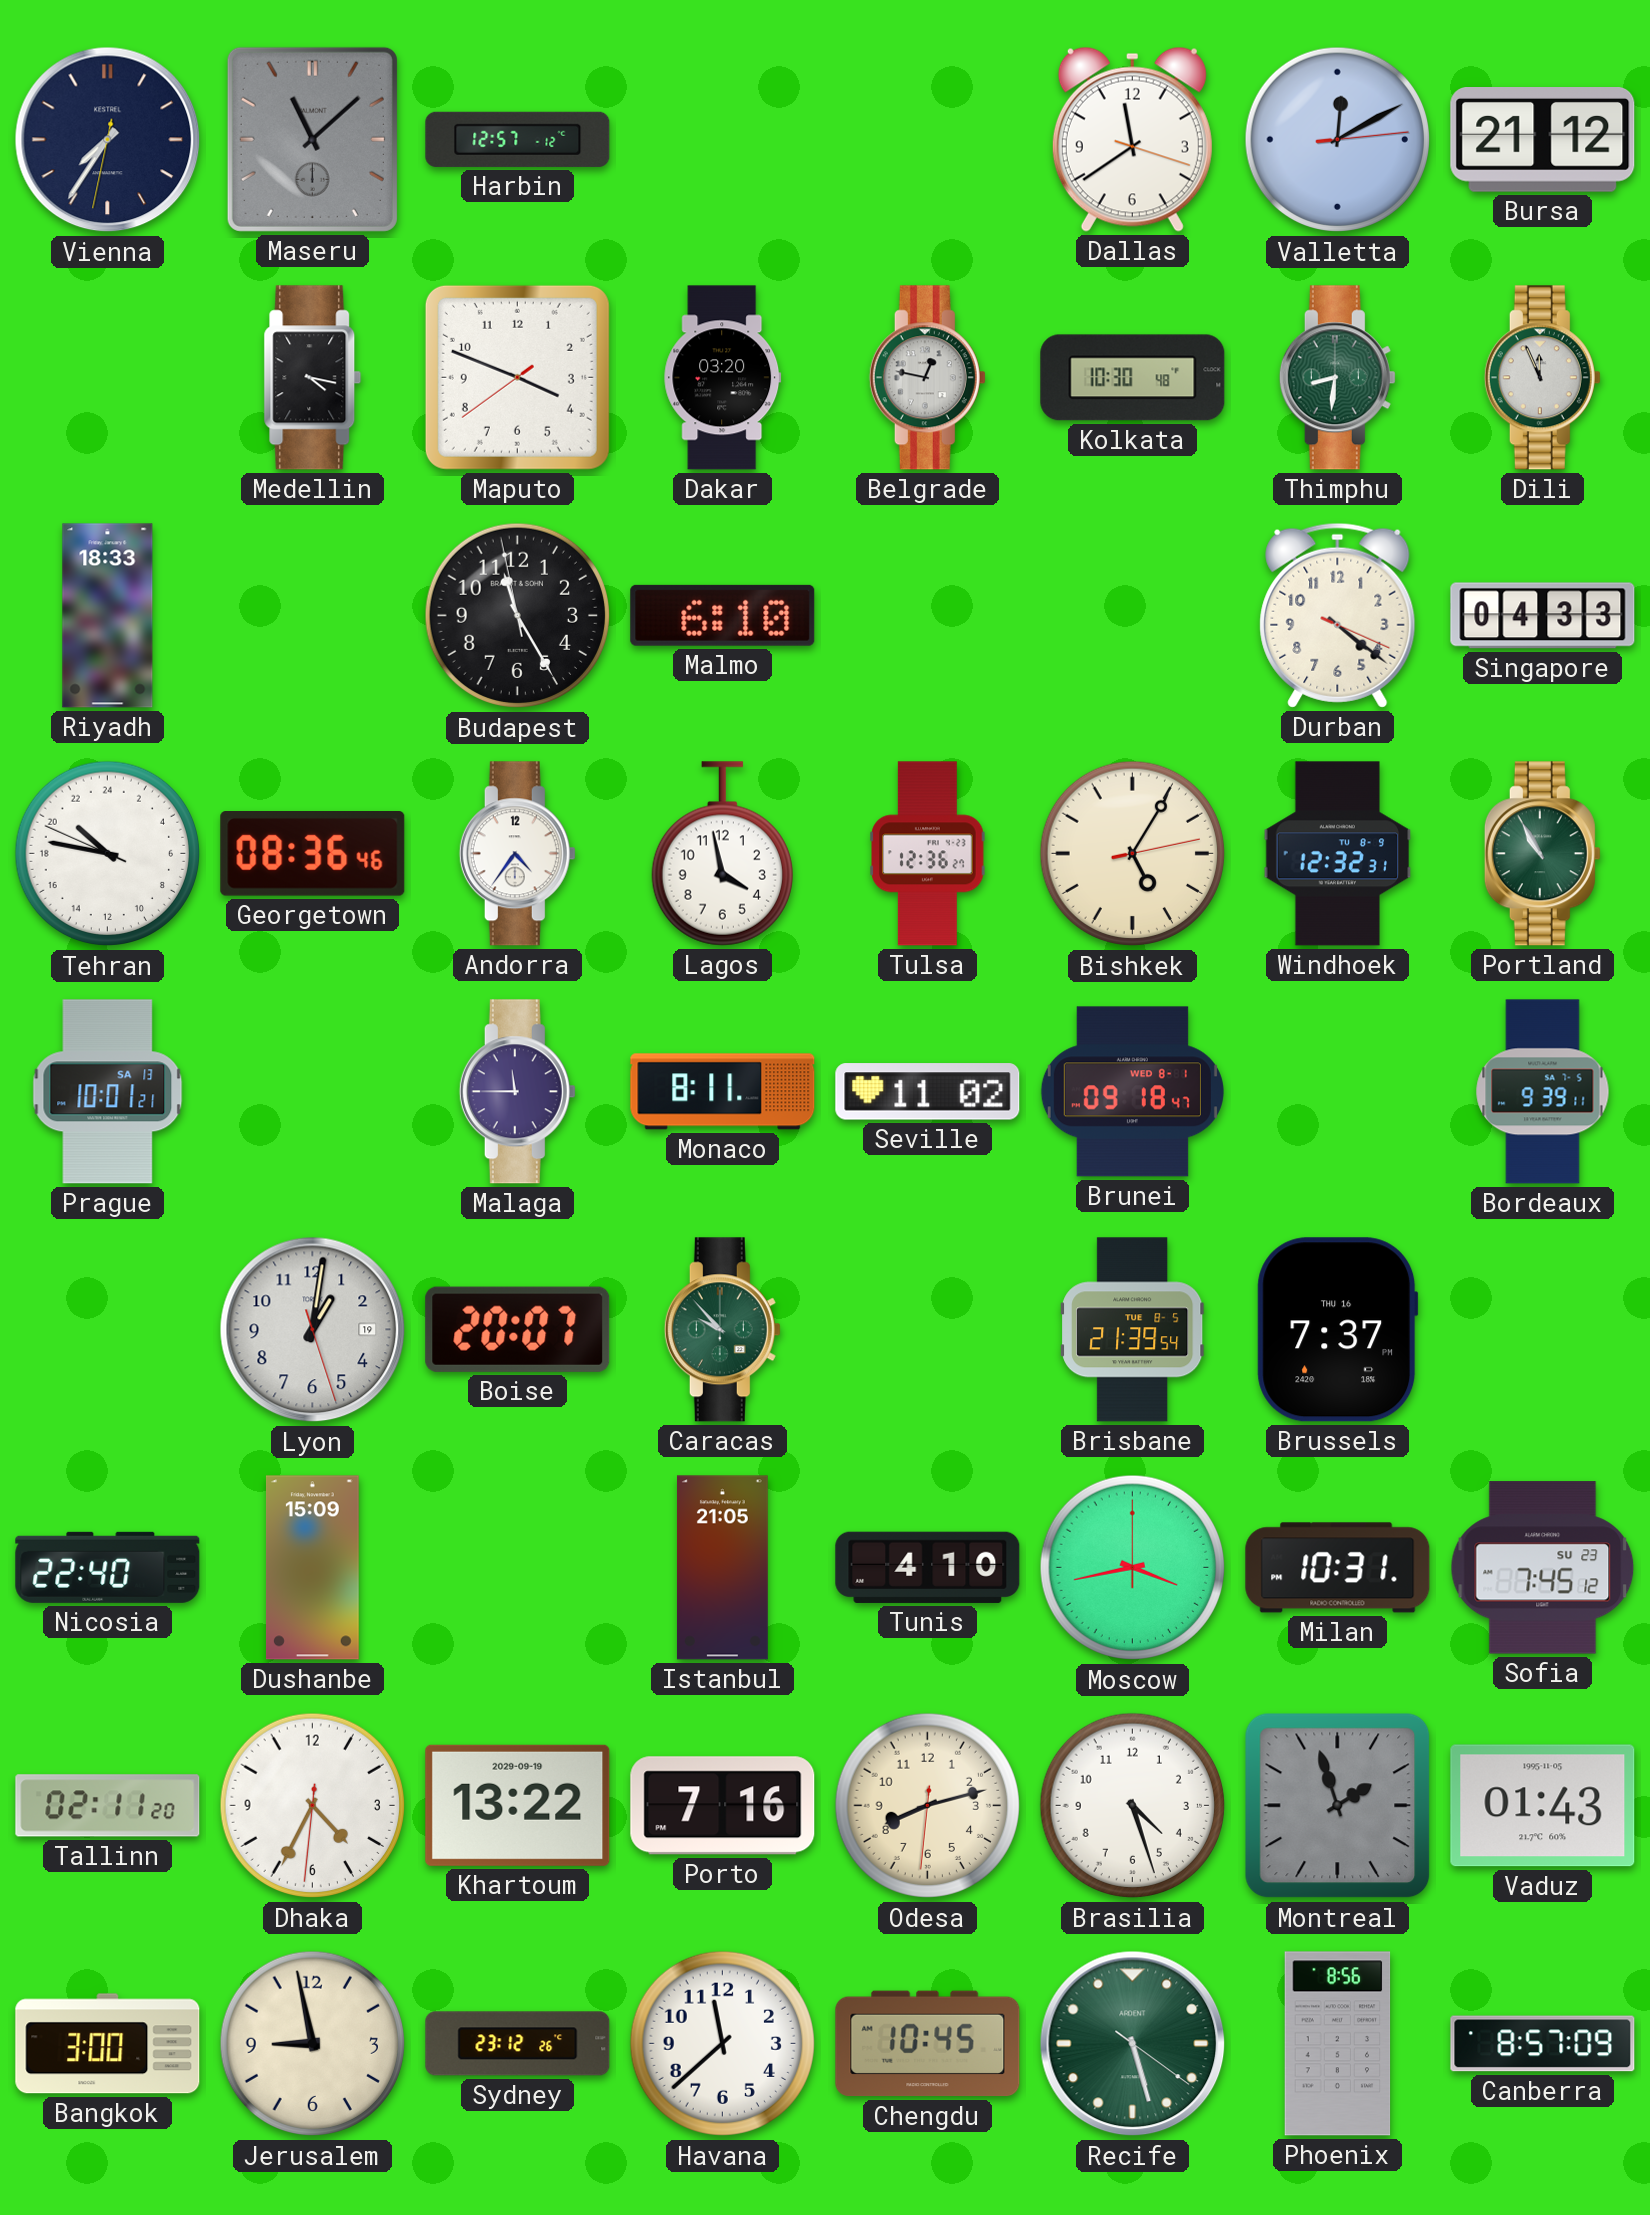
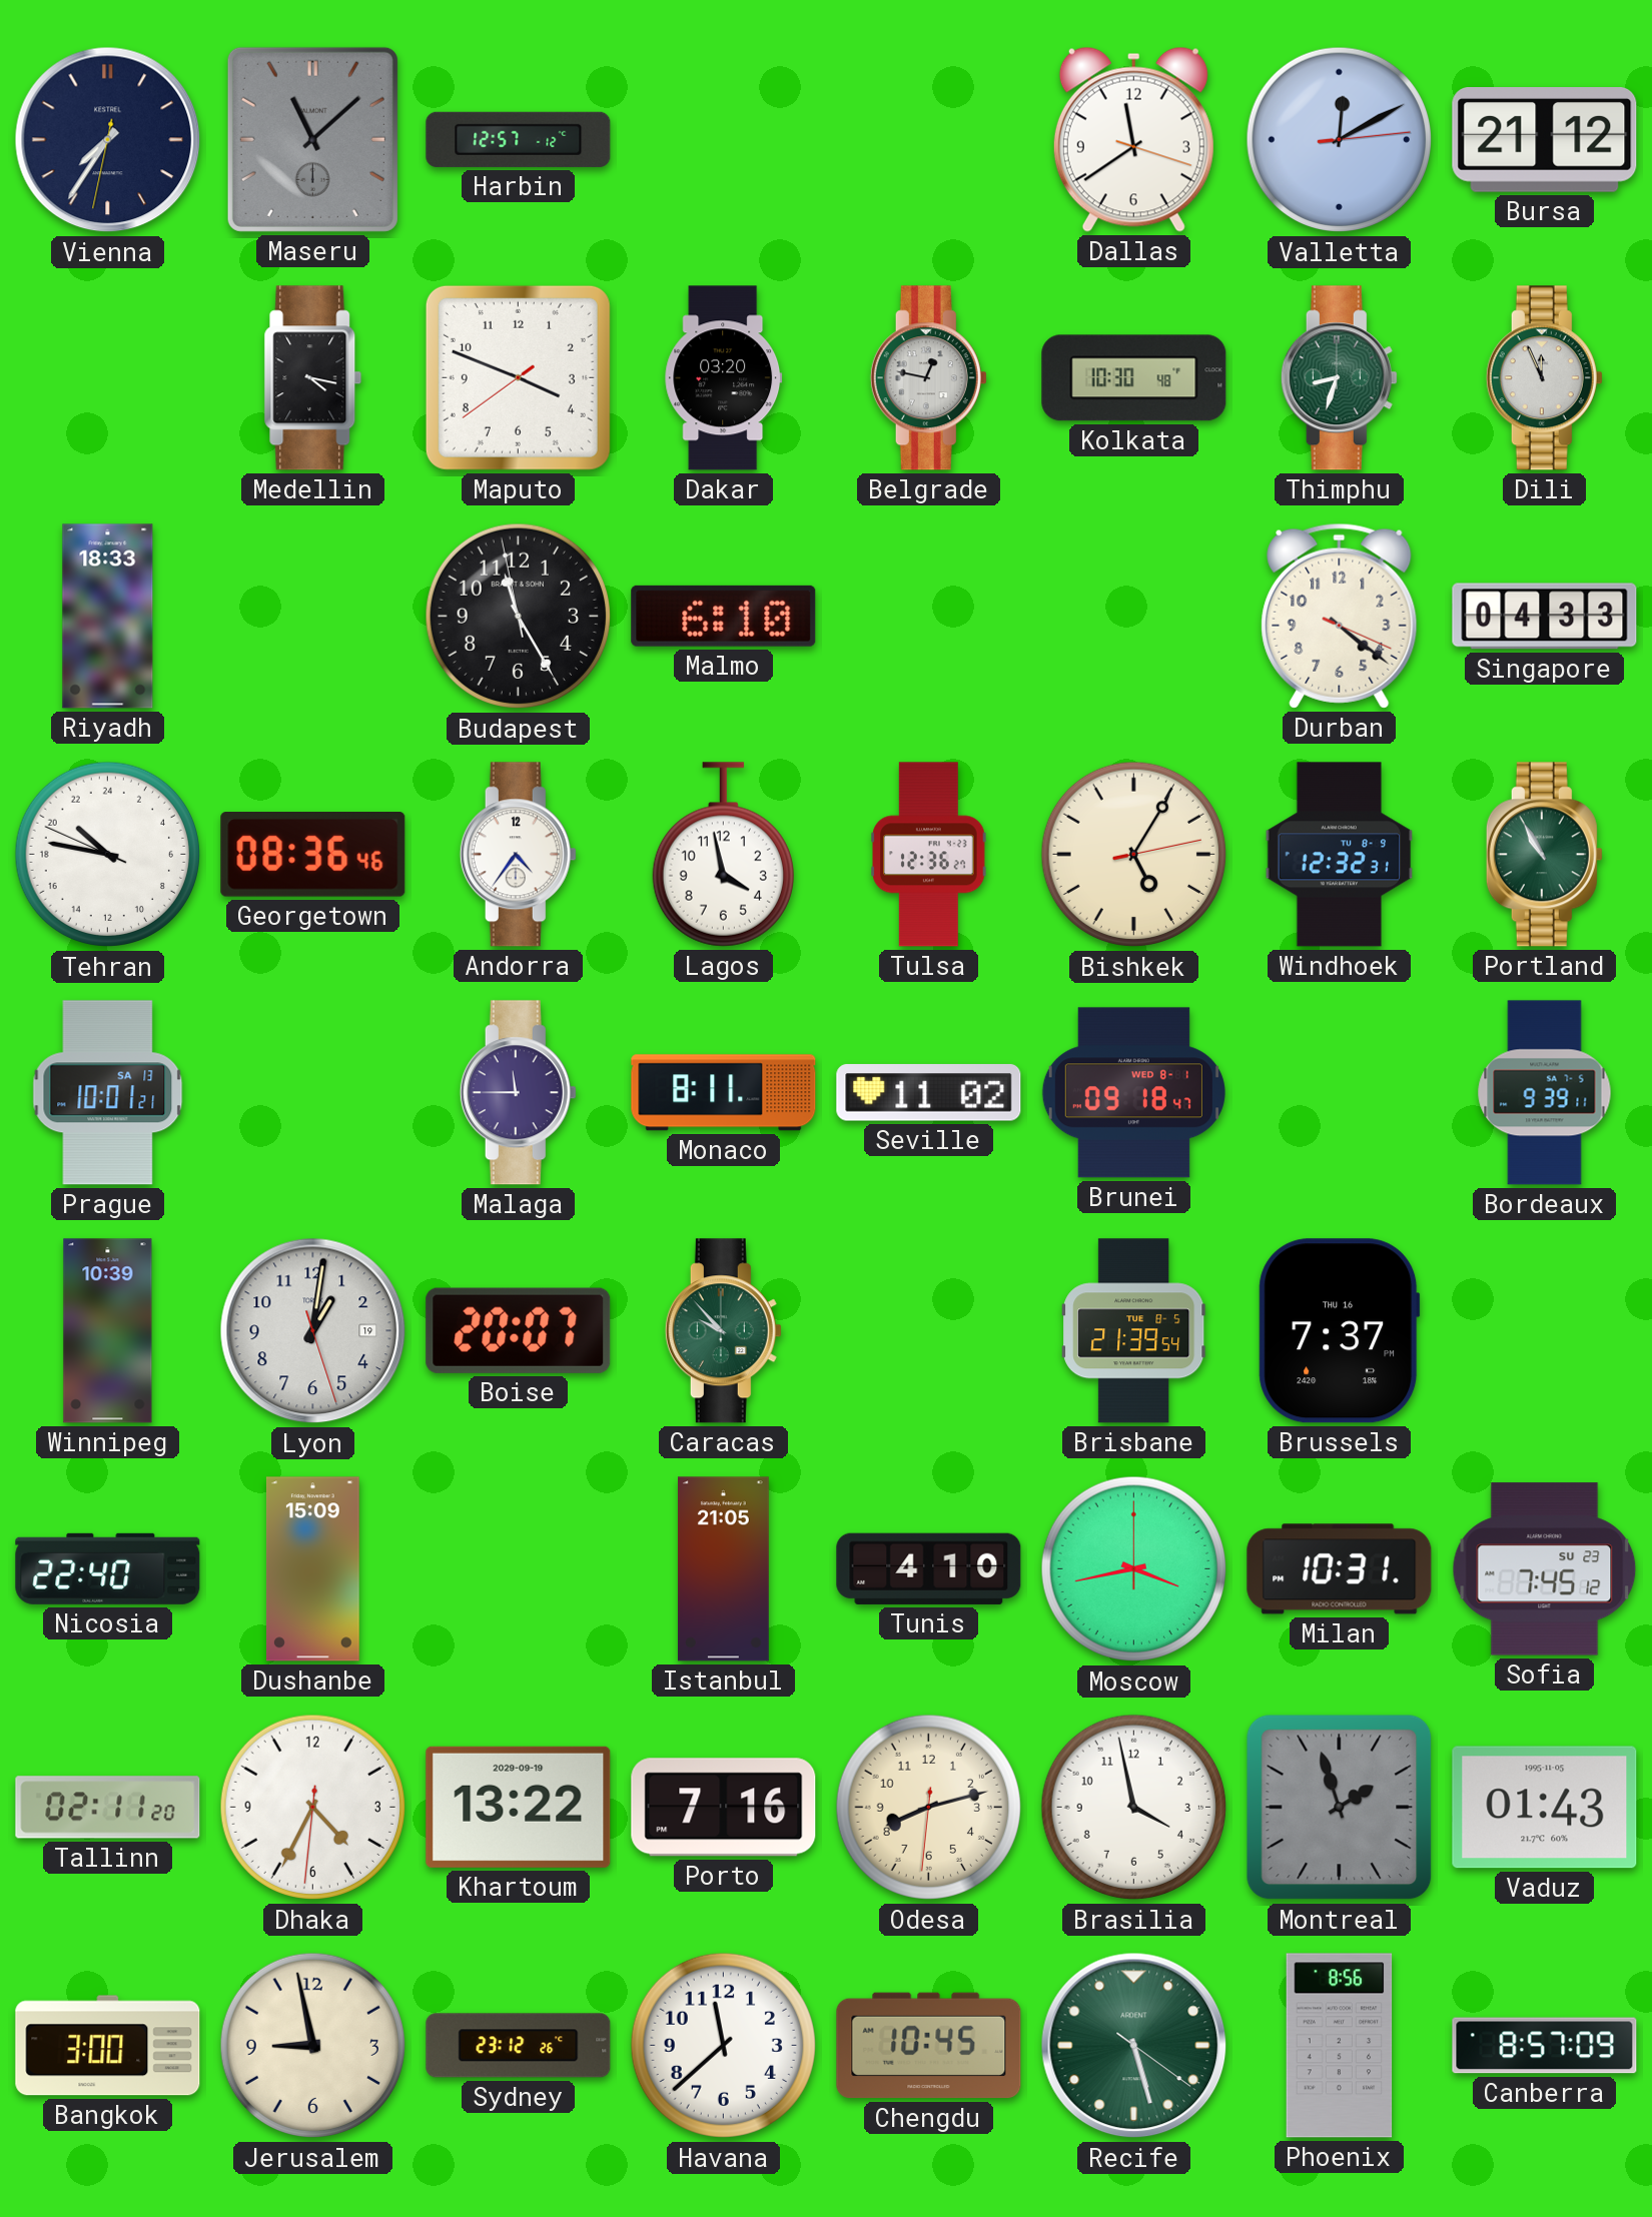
Thimphu: 8:31 -> 8:33
Winnipeg: none -> 10:39
Brasilia: 4:27 -> 3:58
